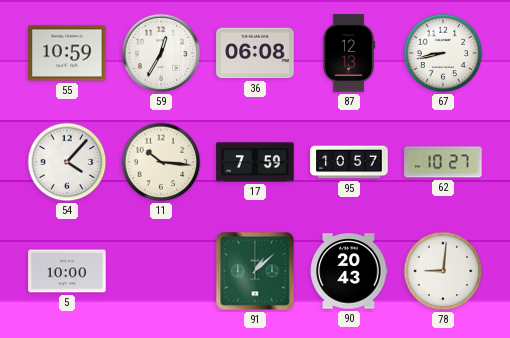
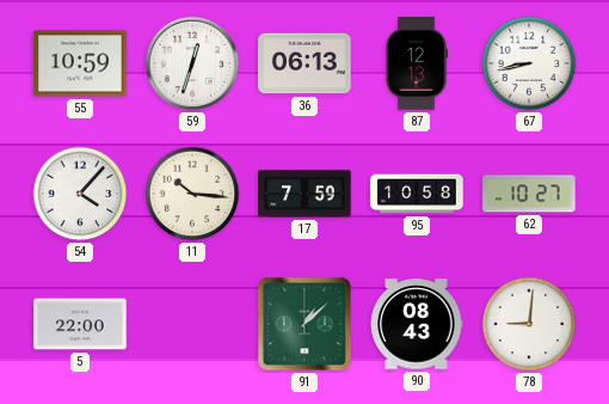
59: 12:35 -> 12:33
36: 06:08 -> 06:13
95: 10:57 -> 10:58
5: 10:00 -> 22:00
90: 20:43 -> 08:43
